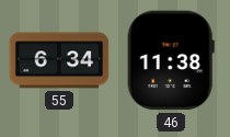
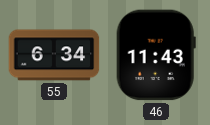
46: 11:38 -> 11:43
